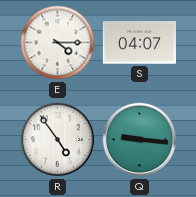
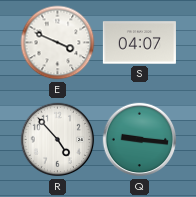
E: 4:15 -> 3:49
R: 4:54 -> 4:53
